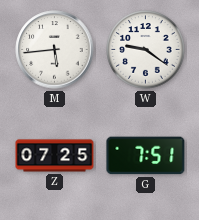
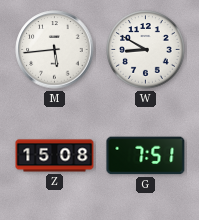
W: 9:21 -> 8:50
Z: 07:25 -> 15:08
